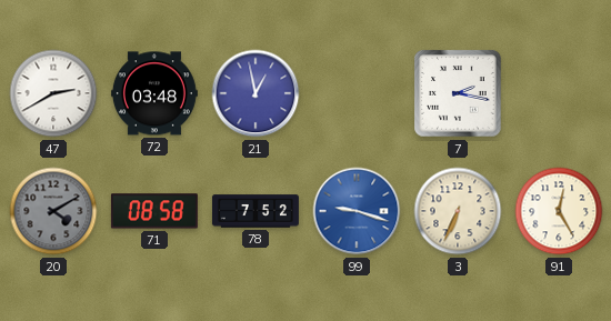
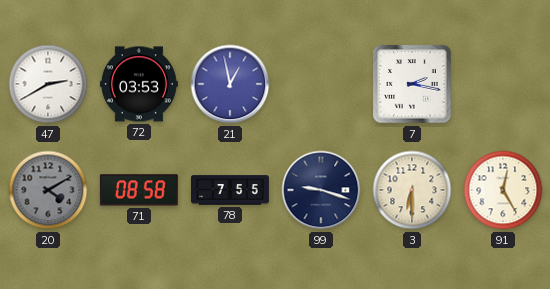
72: 03:48 -> 03:53
78: 7:52 -> 7:55
99 dial: blue -> navy
3: 6:34 -> 6:30
